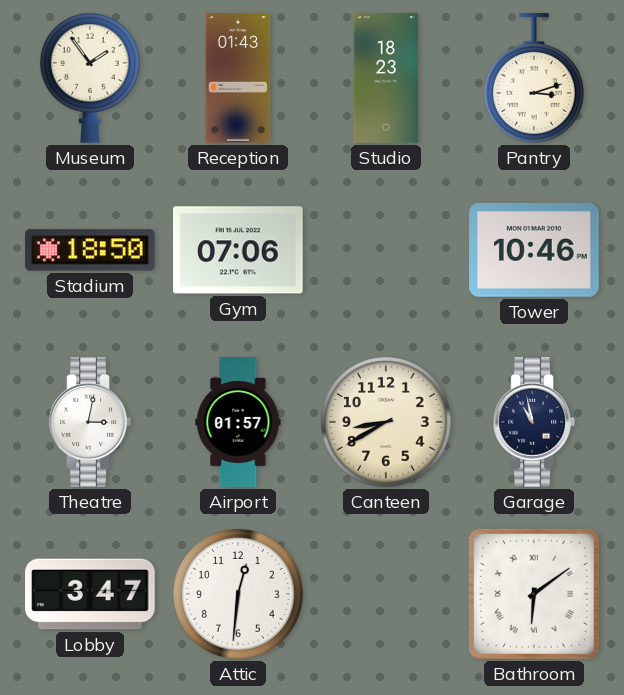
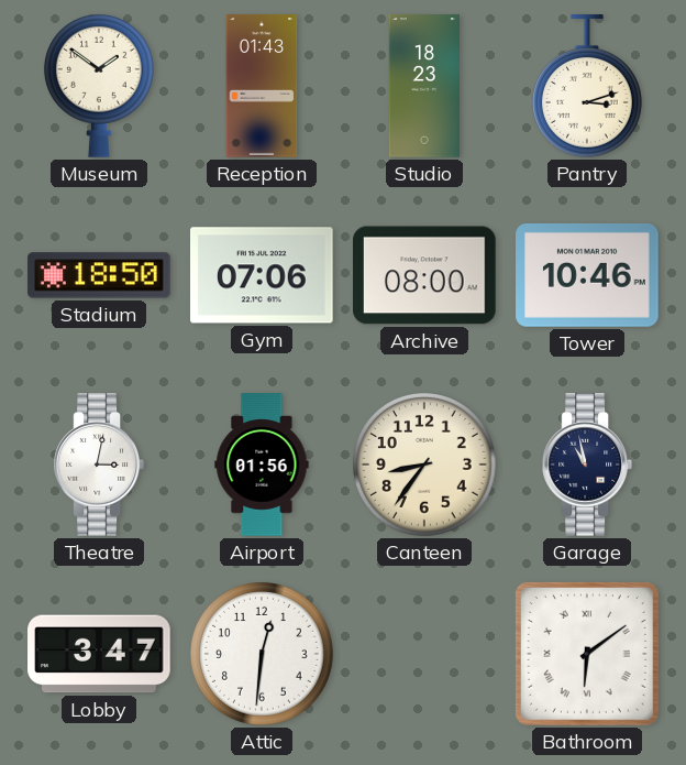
Museum: 1:54 -> 1:51
Archive: none -> 08:00
Airport: 01:57 -> 01:56
Canteen: 8:40 -> 8:36
